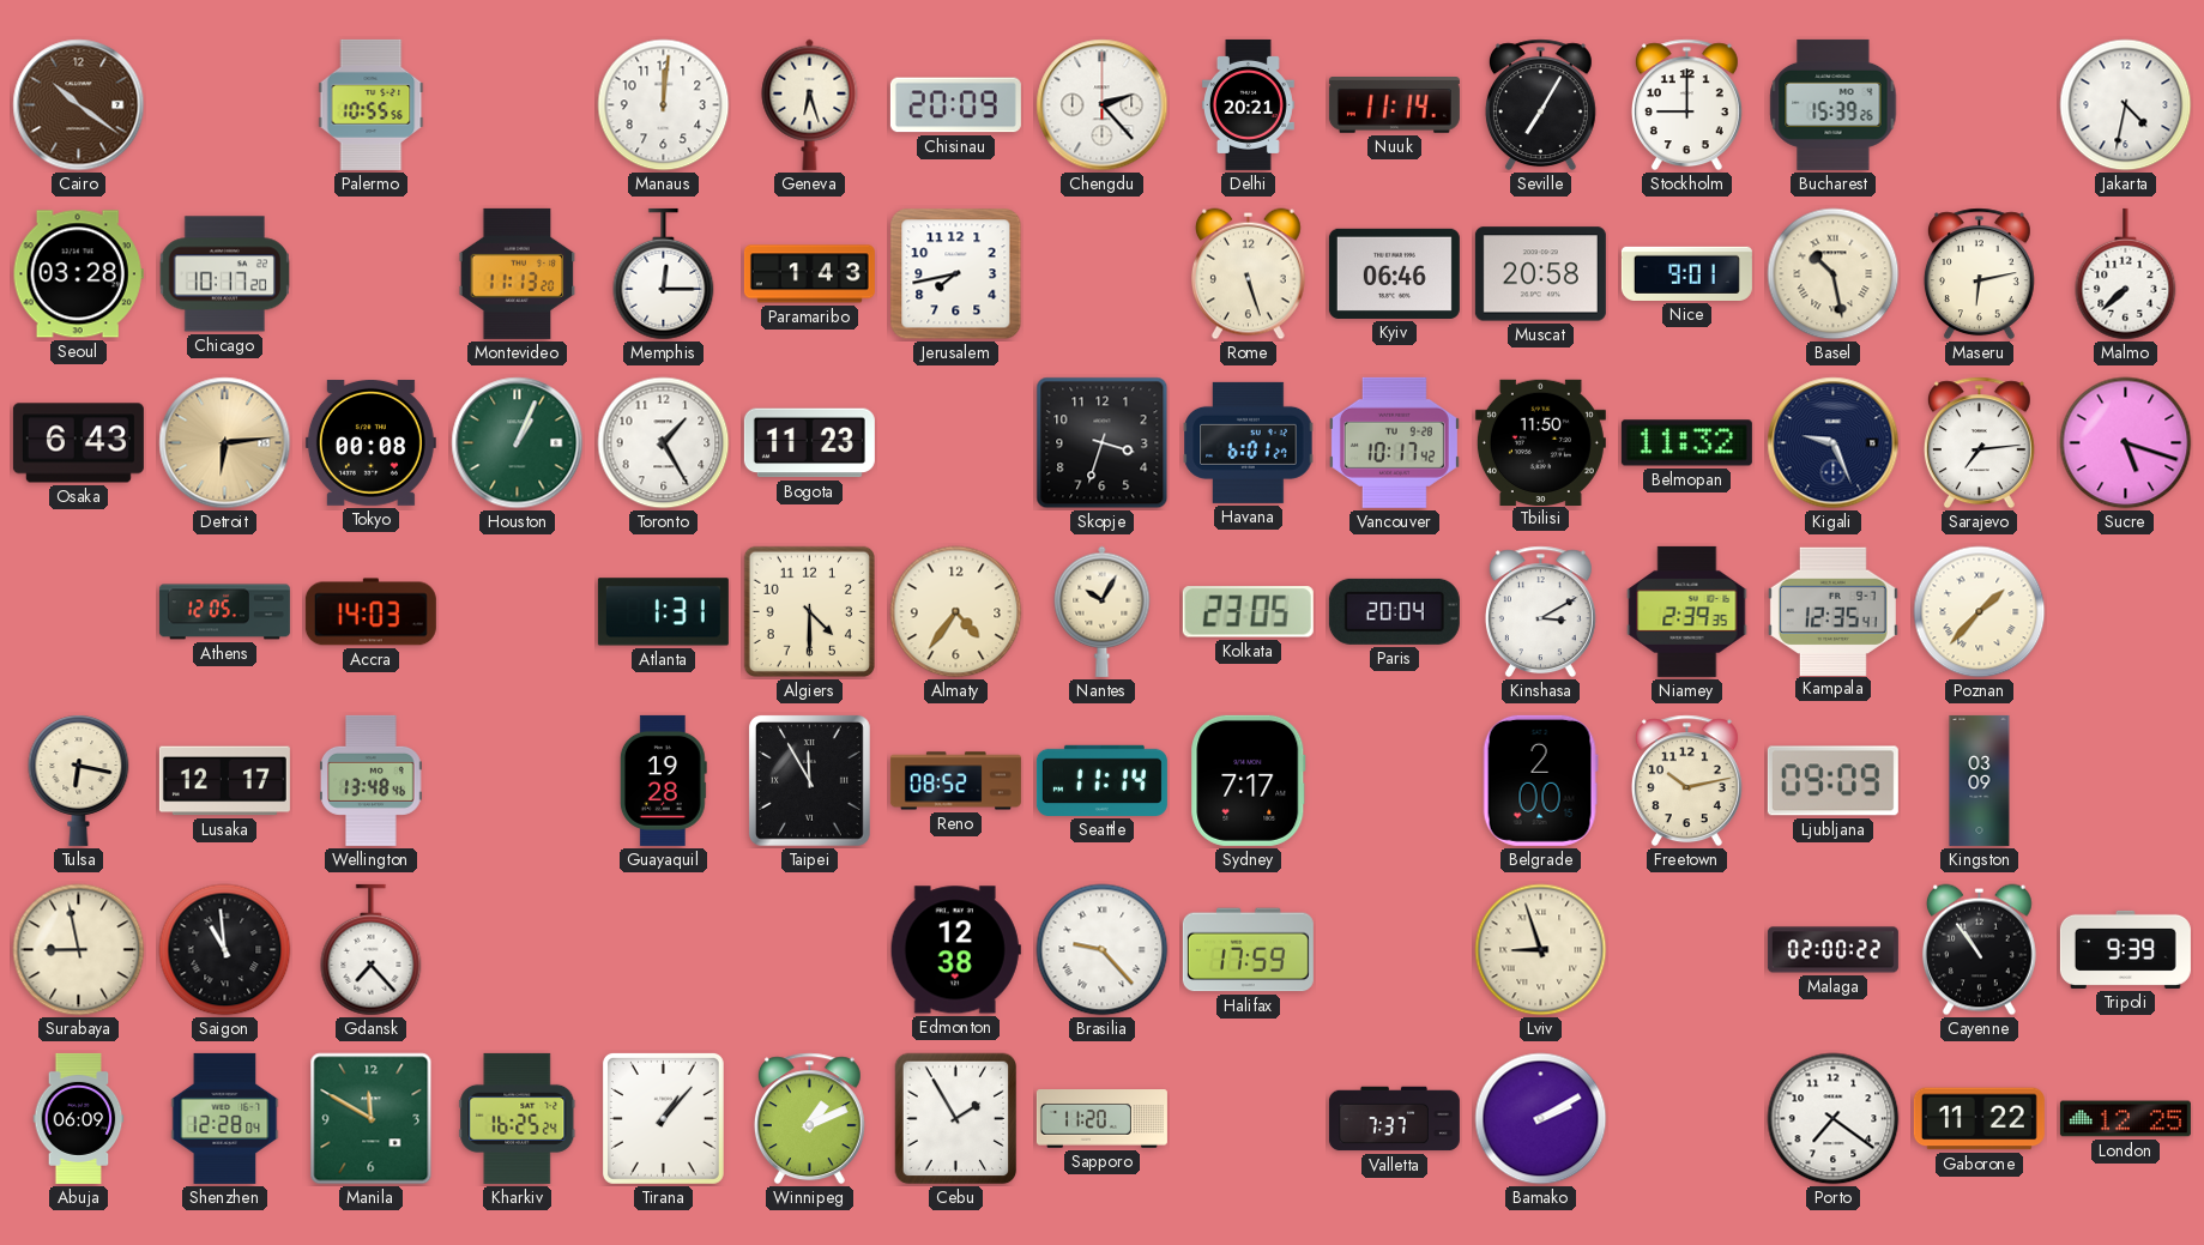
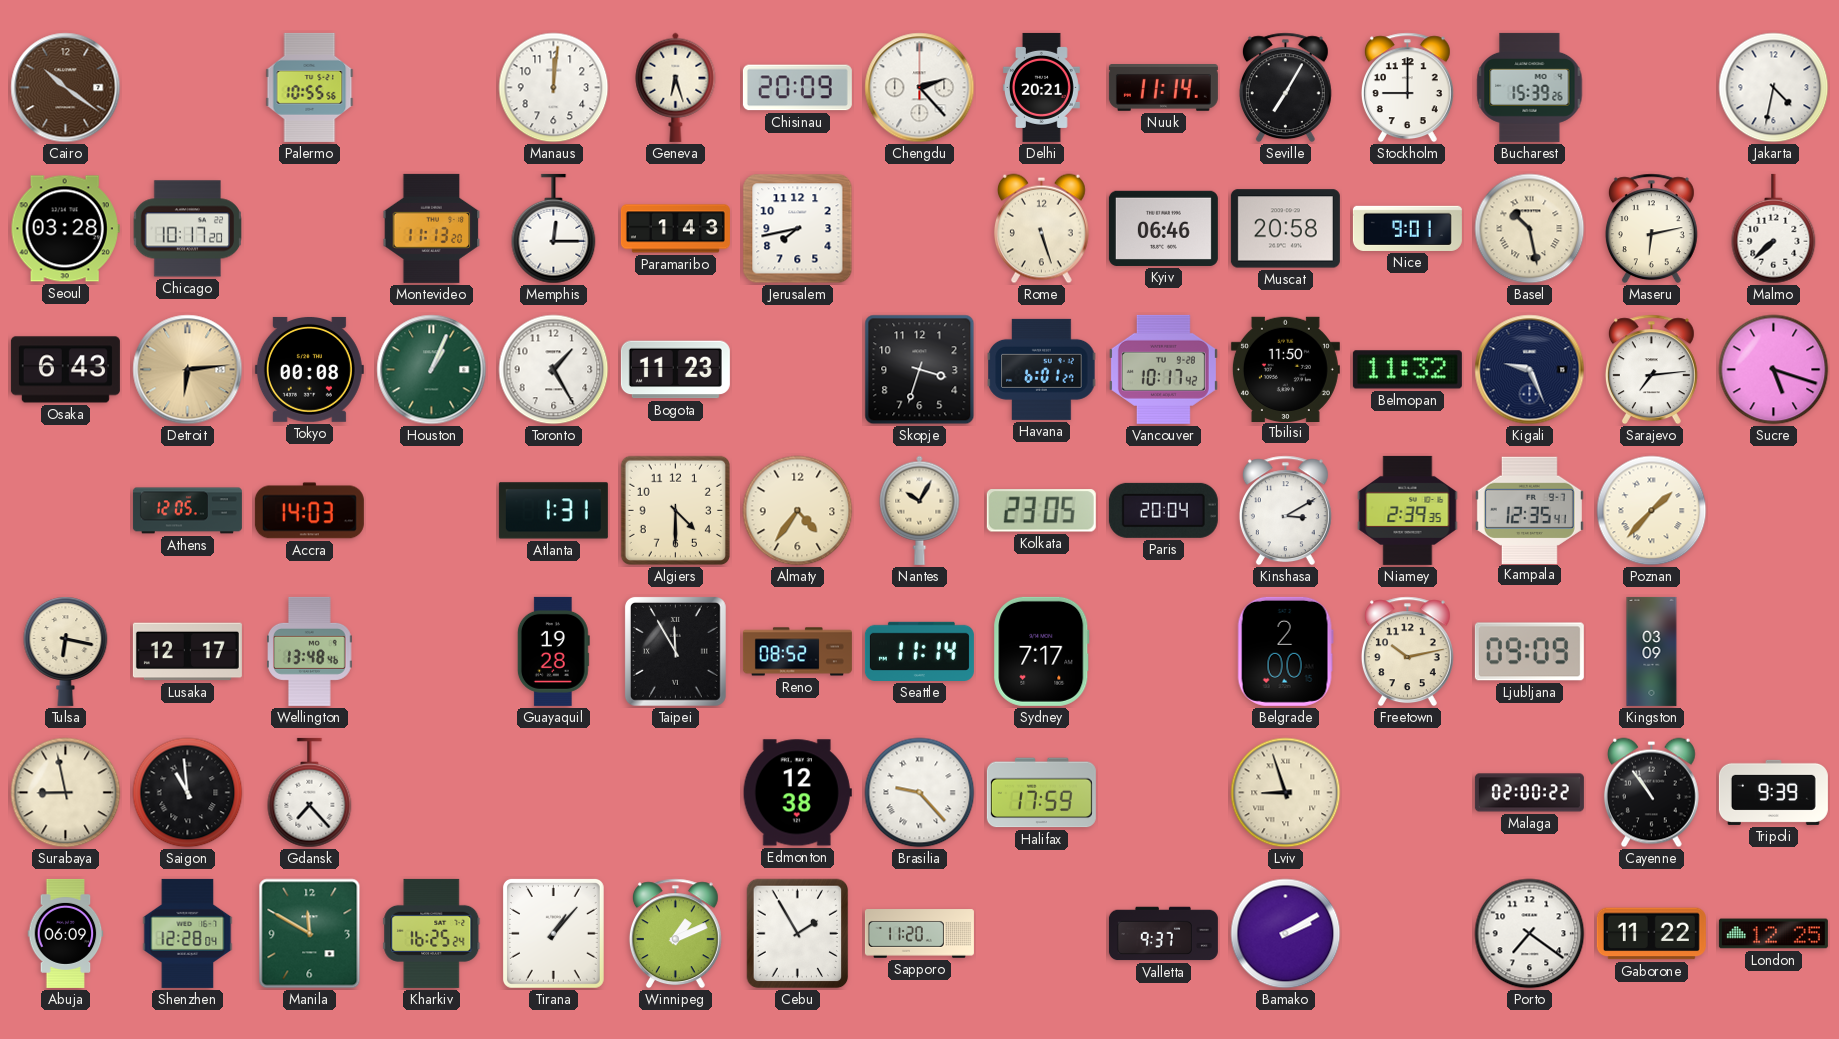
Valletta: 7:37 -> 9:37
